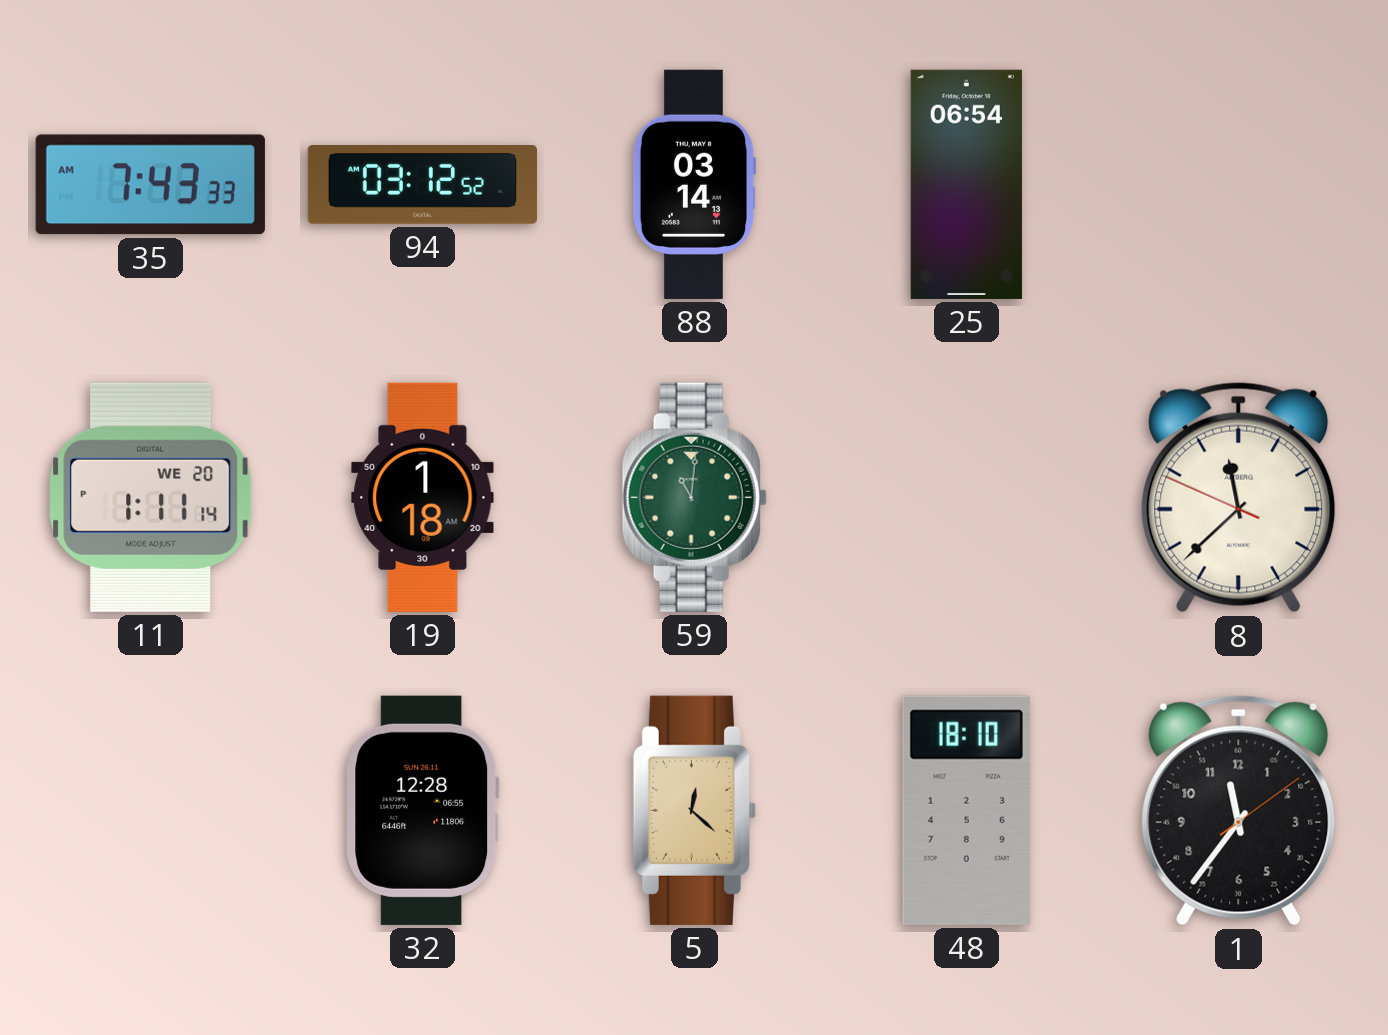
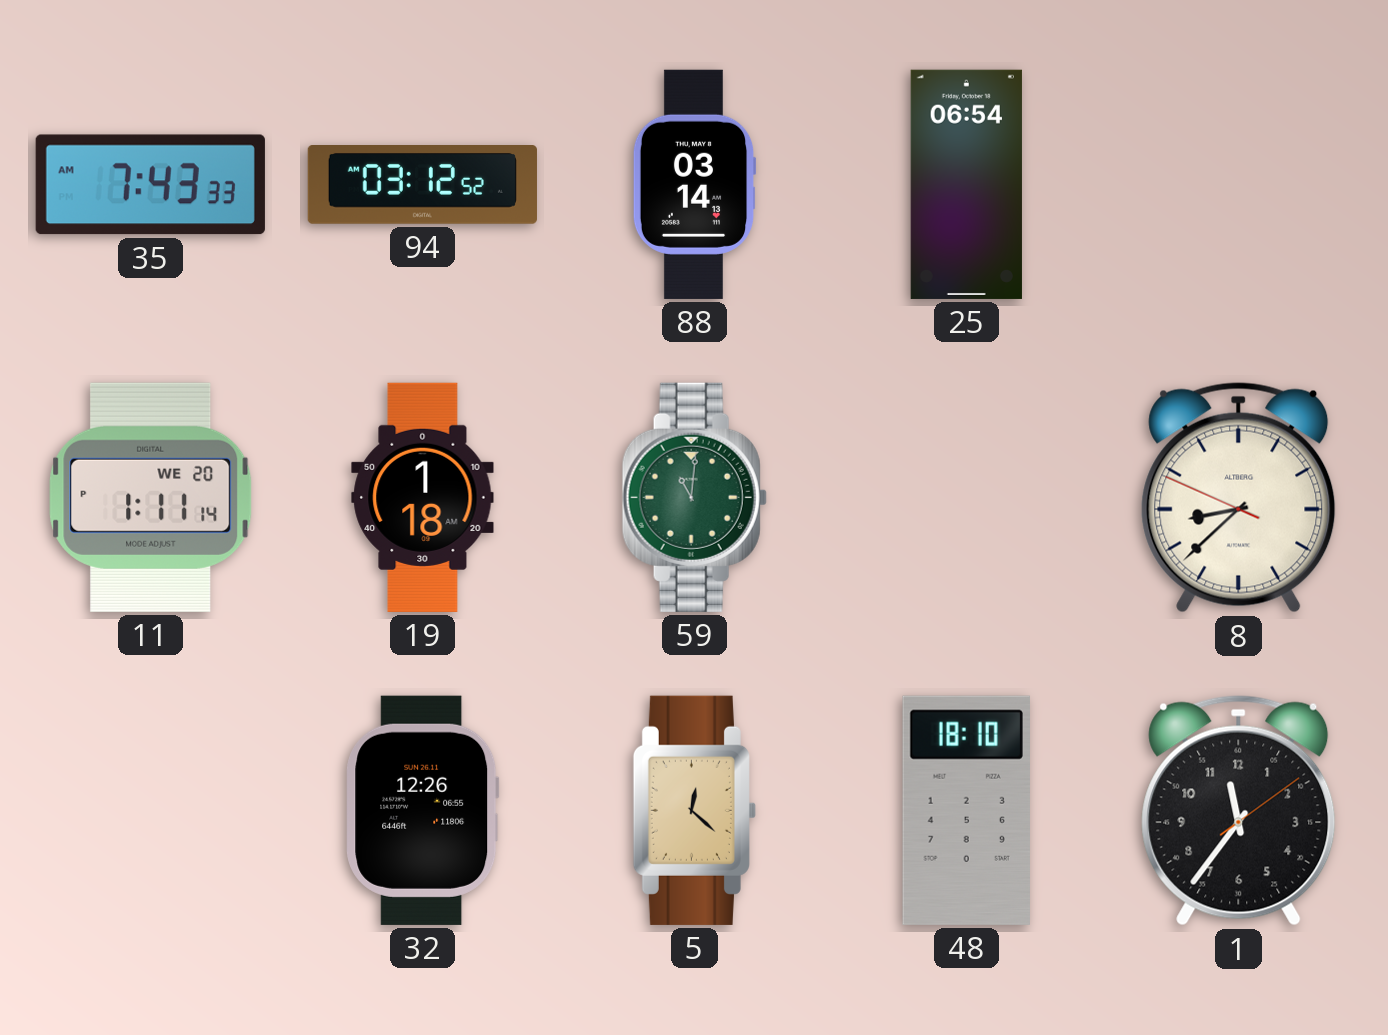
8: 11:37 -> 8:37
32: 12:28 -> 12:26
